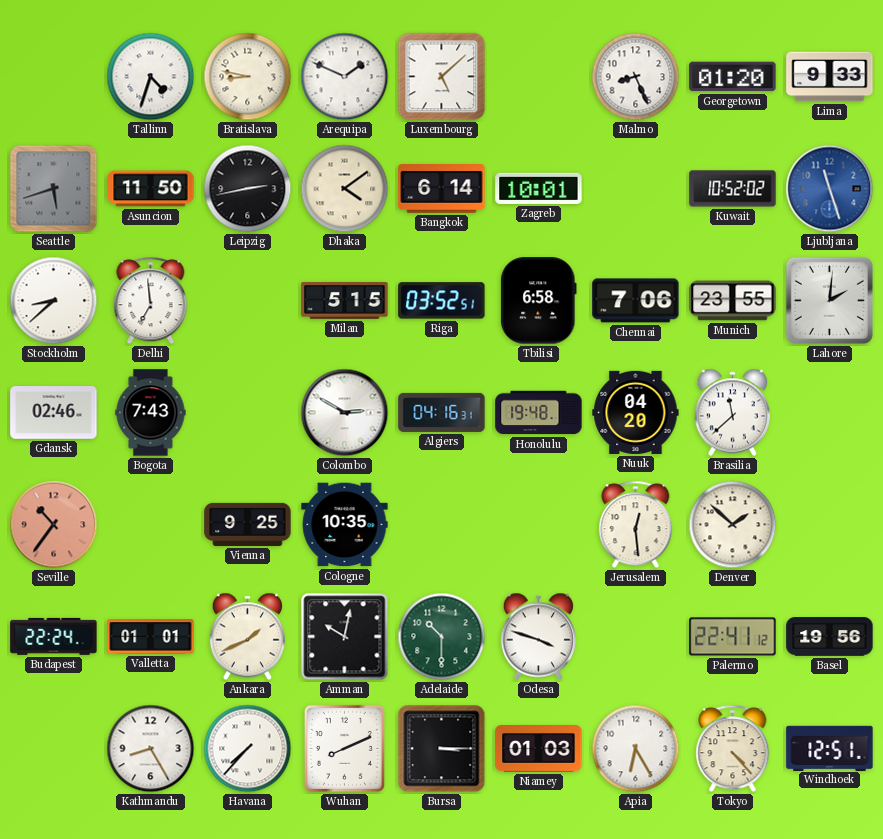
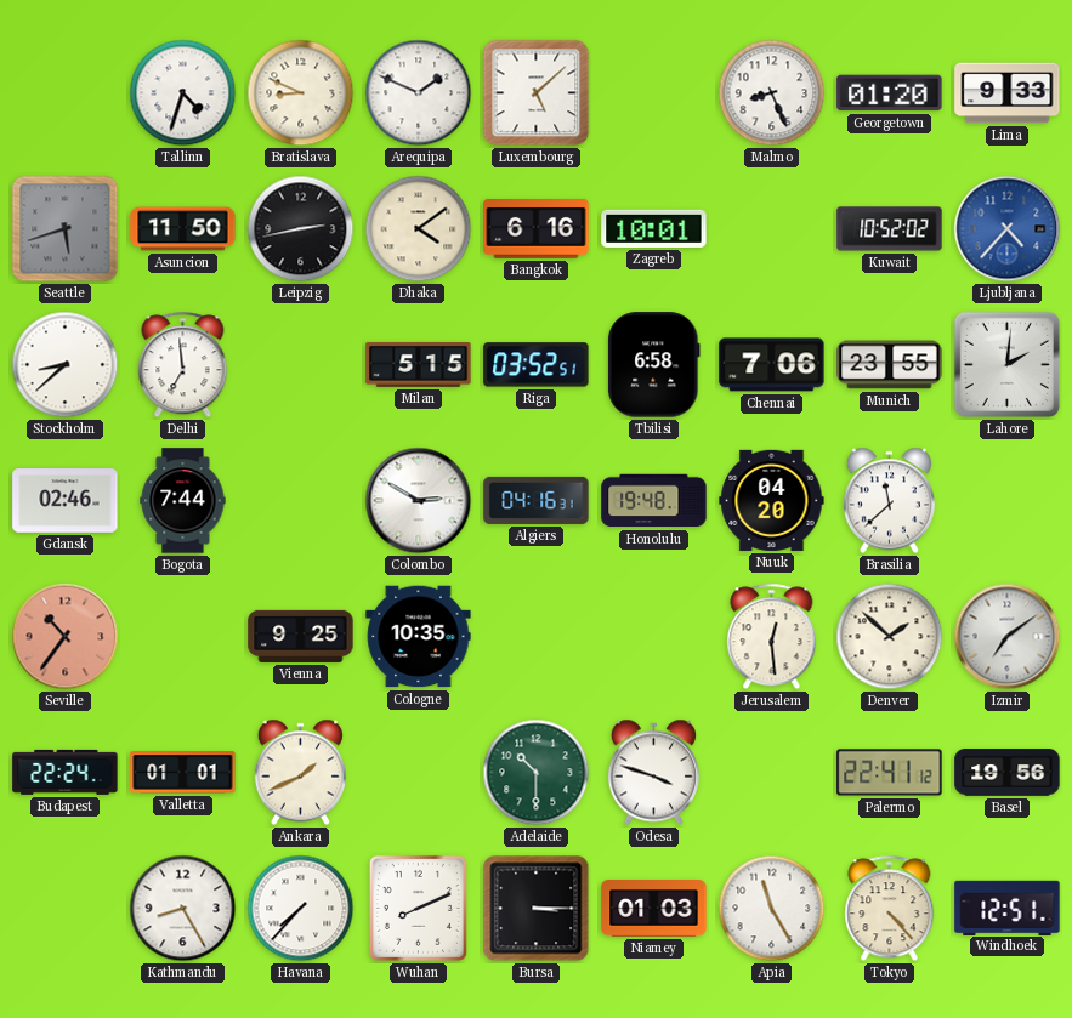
Bratislava: 8:47 -> 8:49
Bangkok: 6:14 -> 6:16
Ljubljana: 11:27 -> 4:37
Bogota: 7:43 -> 7:44
Izmir: none -> 7:09
Amman: 10:02 -> none
Apia: 6:25 -> 11:25
